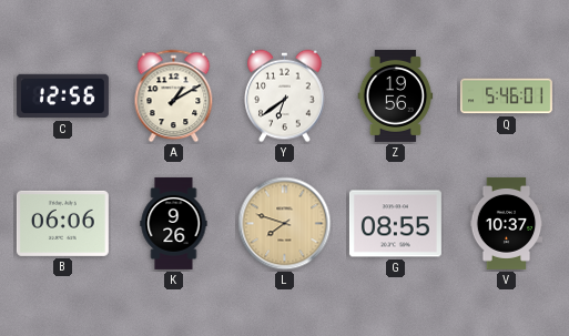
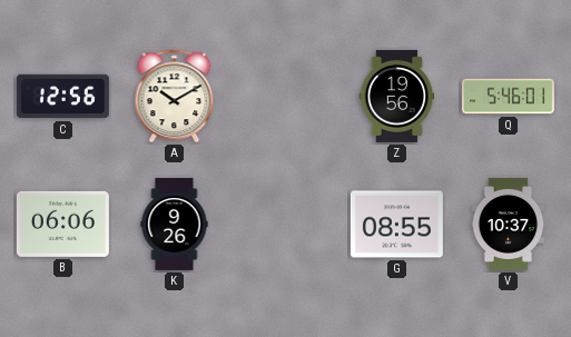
A: 1:10 -> 10:10
Y: 6:39 -> none
L: 7:48 -> none
